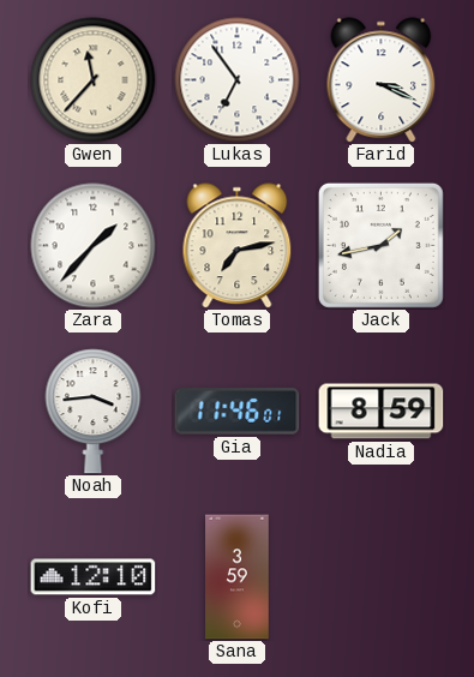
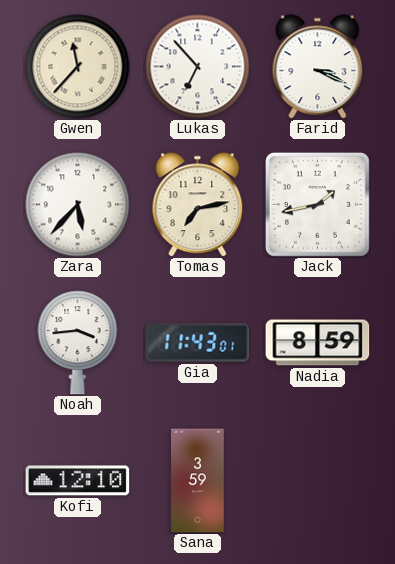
Lukas: 6:54 -> 6:53
Zara: 1:37 -> 5:37
Gia: 11:46 -> 11:43
